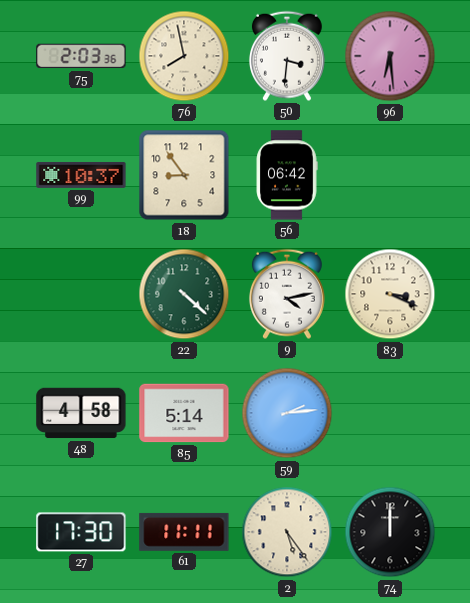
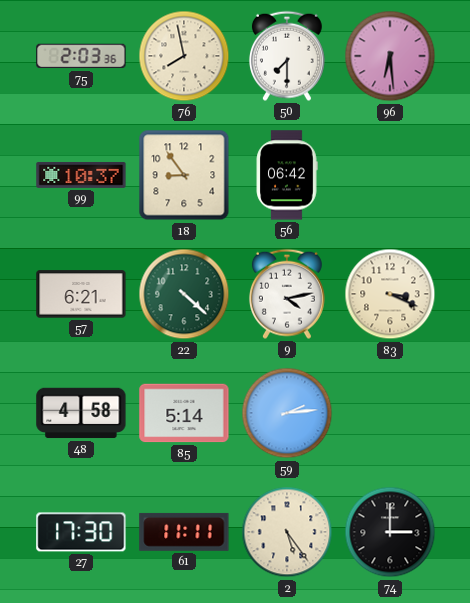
50: 3:31 -> 7:30
57: none -> 6:21
74: 12:00 -> 3:00
